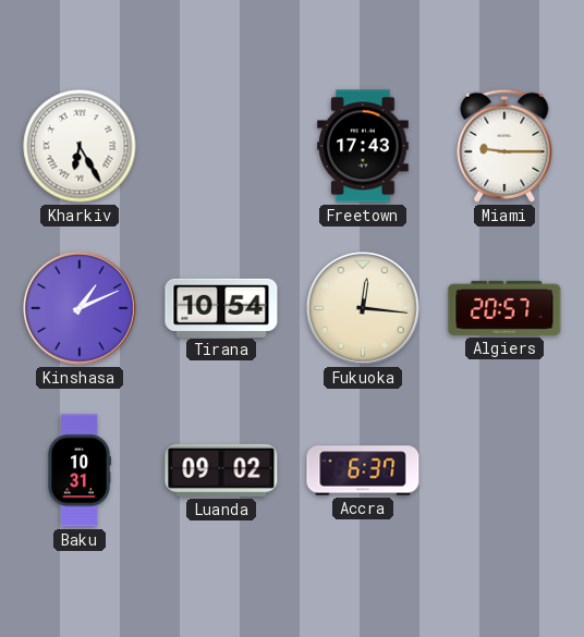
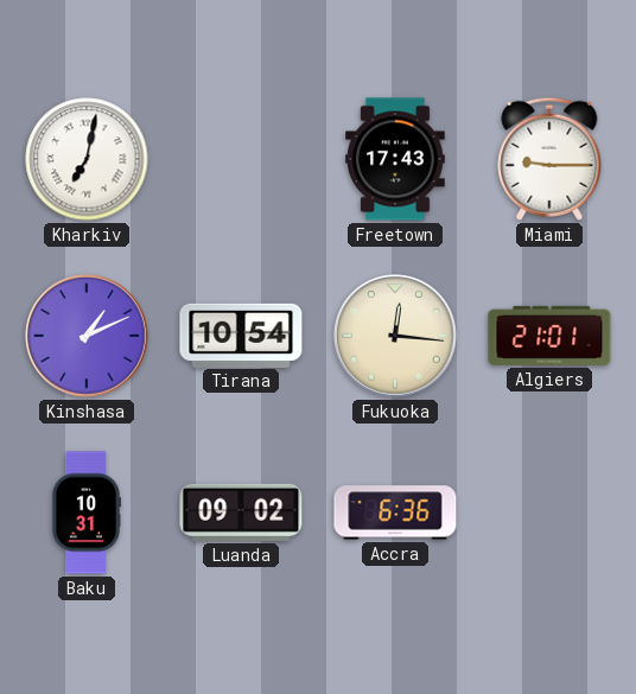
Kharkiv: 6:25 -> 7:02
Algiers: 20:57 -> 21:01
Accra: 6:37 -> 6:36
